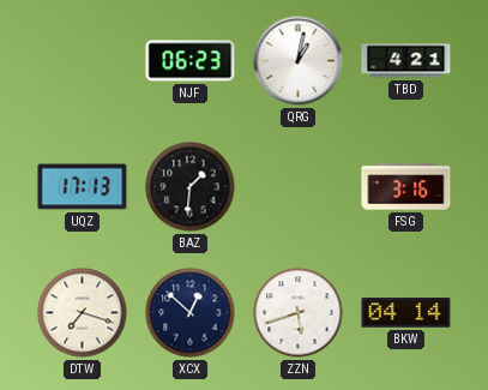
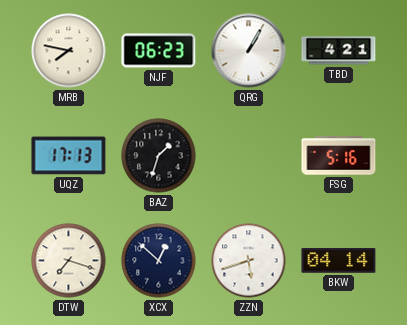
MRB: none -> 7:47
QRG: 1:02 -> 1:05
BAZ: 1:31 -> 1:33
FSG: 3:16 -> 5:16
